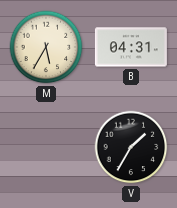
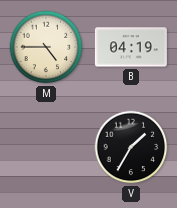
M: 5:35 -> 4:45
B: 04:31 -> 04:19
